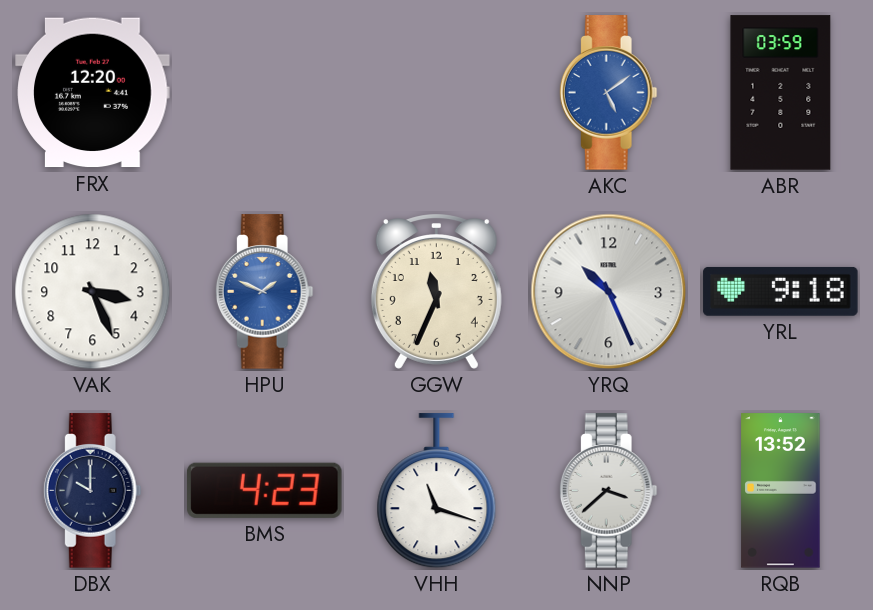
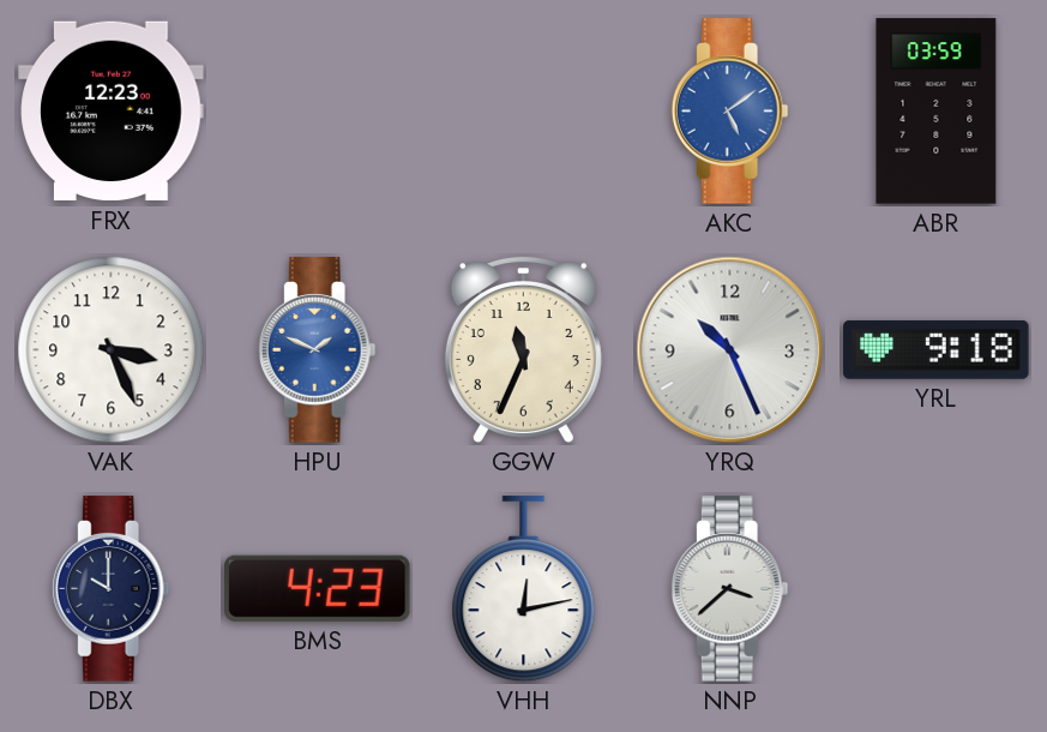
FRX: 12:20 -> 12:23
VHH: 11:18 -> 12:13
RQB: 13:52 -> none
